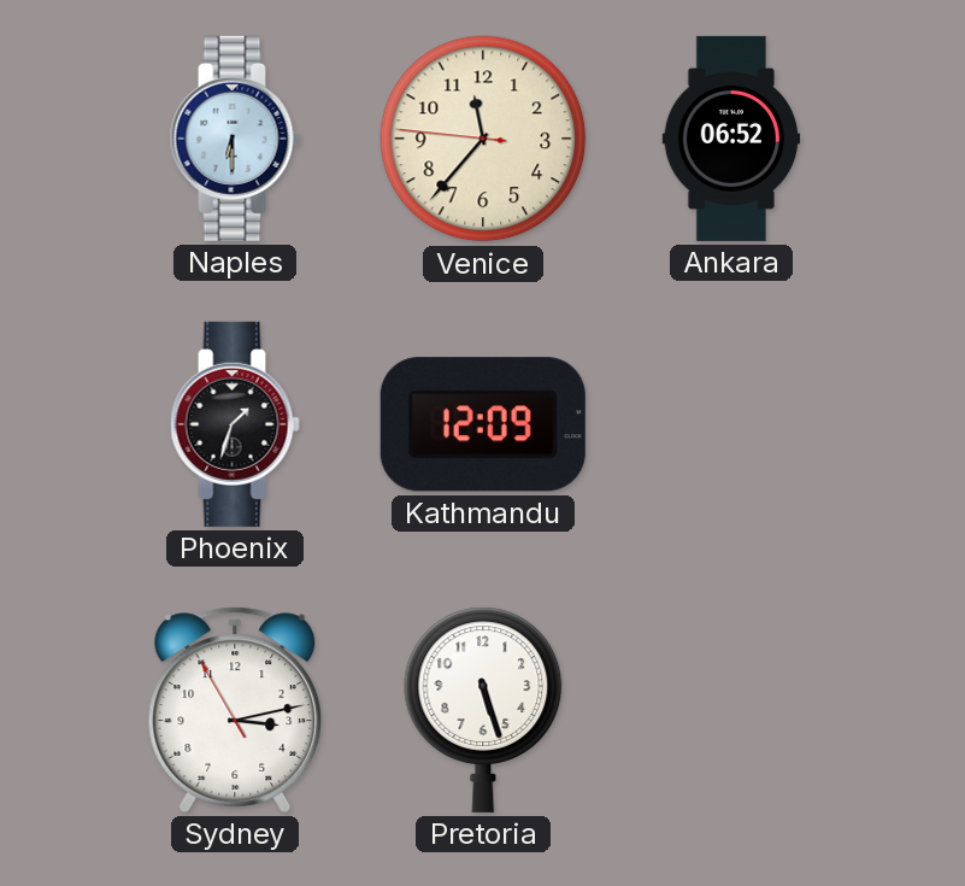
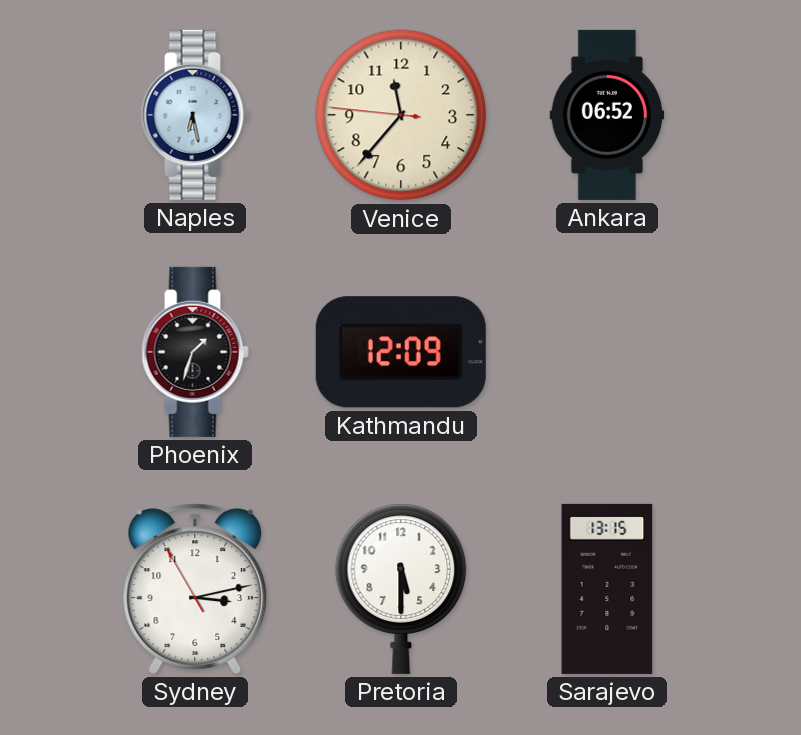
Naples: 6:30 -> 6:28
Pretoria: 5:27 -> 5:30
Sarajevo: none -> 13:15
